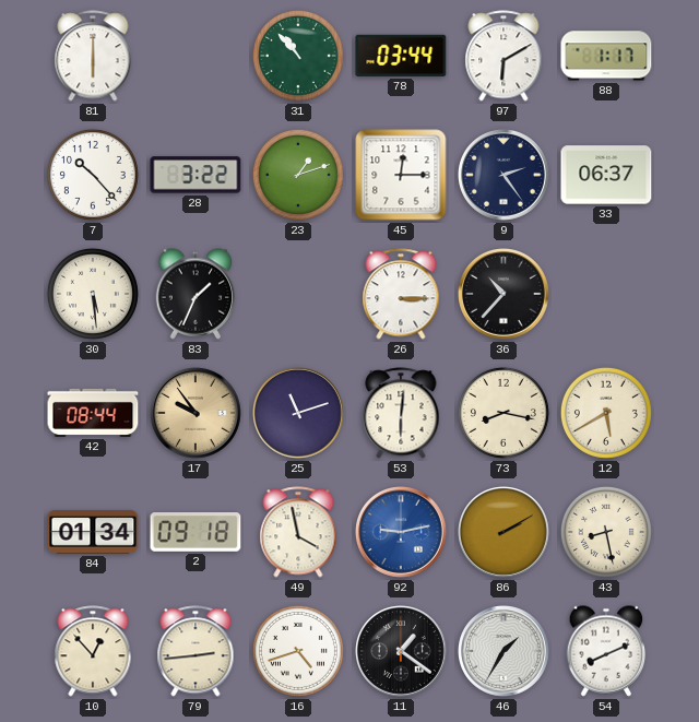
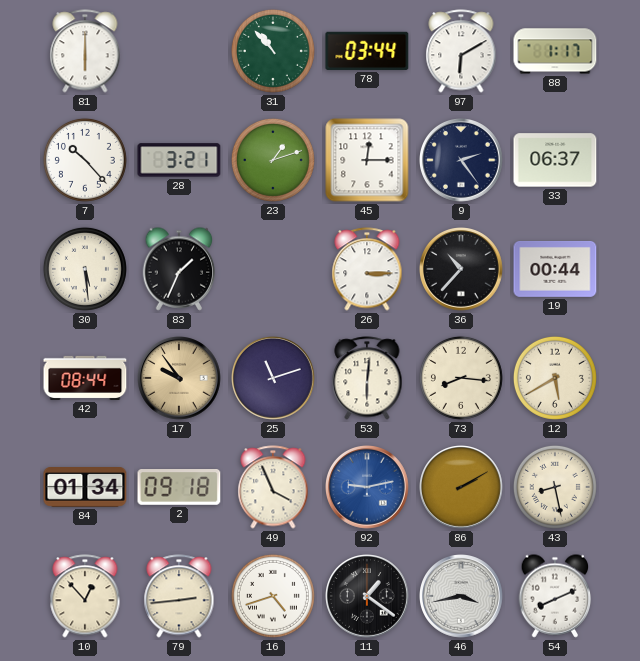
28: 3:22 -> 3:21
19: none -> 00:44
73: 8:17 -> 8:16
49: 3:58 -> 3:56
46: 1:35 -> 3:43
